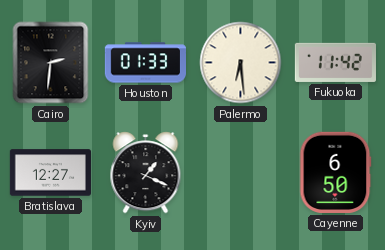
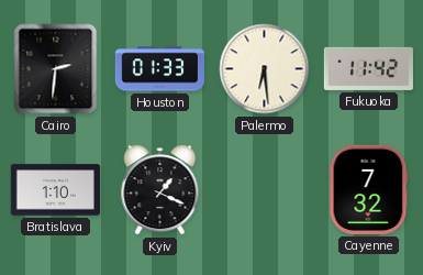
Bratislava: 12:27 -> 1:10
Cayenne: 6:50 -> 7:32
